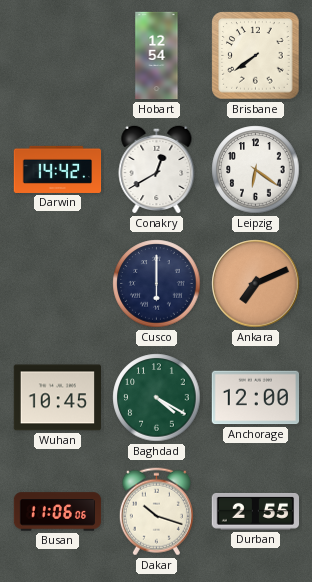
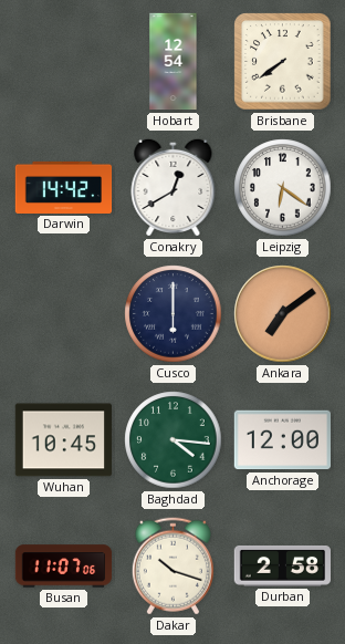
Ankara: 7:11 -> 7:09
Baghdad: 4:20 -> 4:16
Busan: 11:06 -> 11:07
Durban: 2:55 -> 2:58
